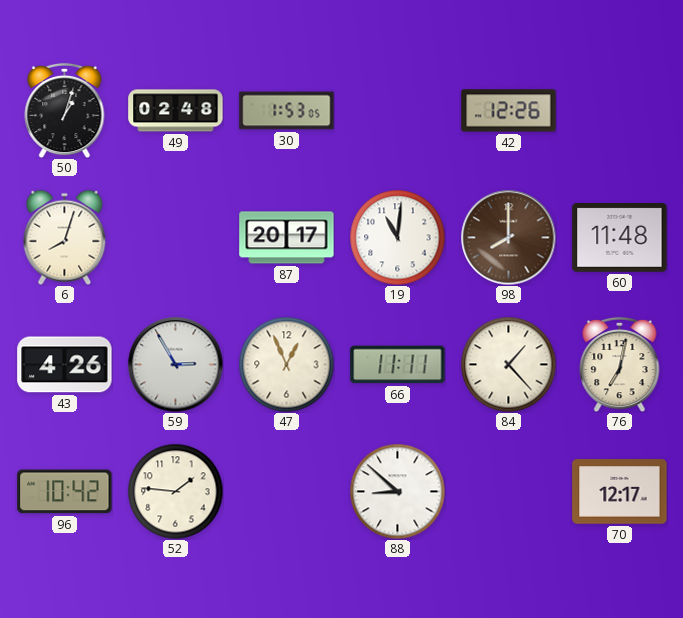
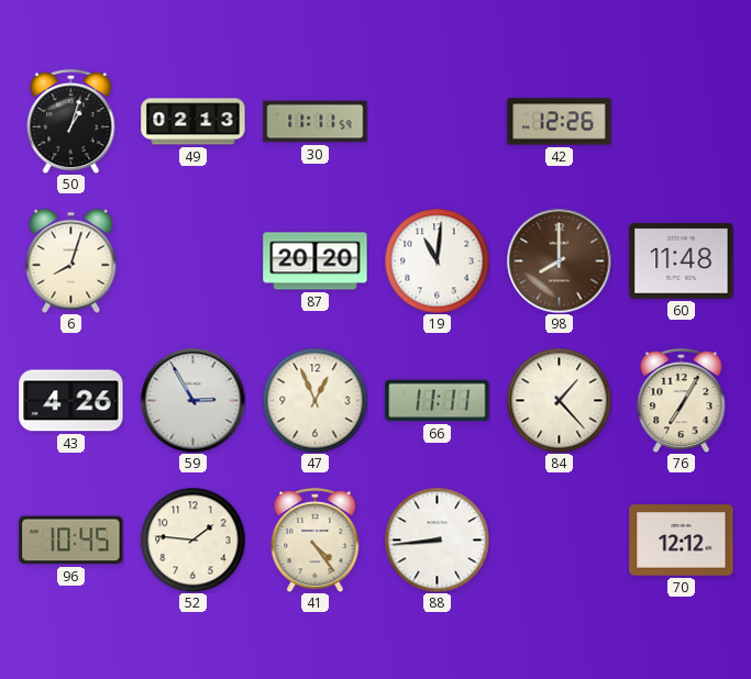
49: 02:48 -> 02:13
30: 1:53 -> 11:11
87: 20:17 -> 20:20
76: 7:02 -> 7:05
96: 10:42 -> 10:45
41: none -> 4:24
88: 8:52 -> 8:44
70: 12:17 -> 12:12
